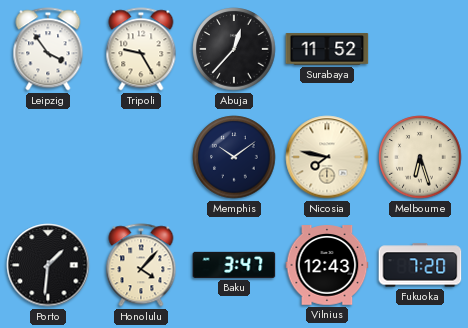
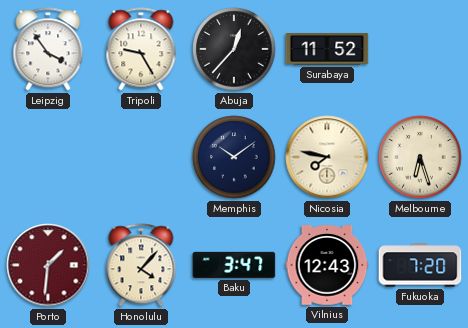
Porto dial: black -> burgundy
